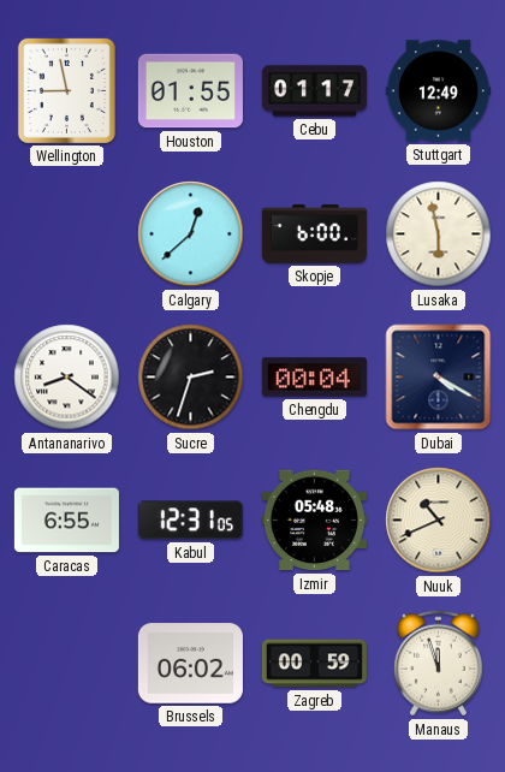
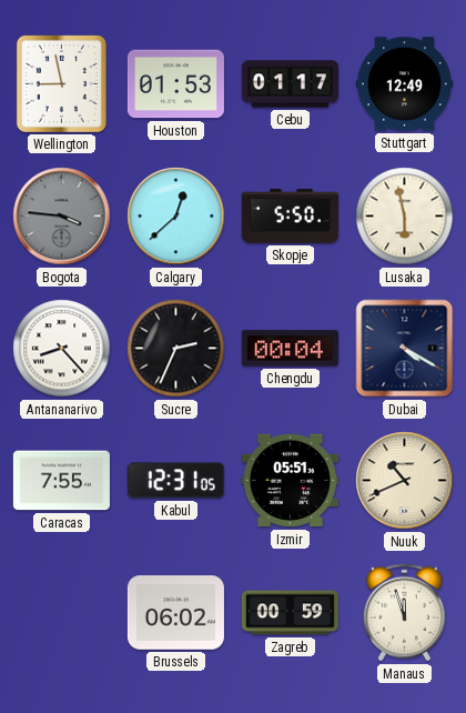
Houston: 01:55 -> 01:53
Bogota: none -> 3:46
Skopje: 6:00 -> 5:50
Antananarivo: 8:21 -> 8:23
Sucre: 2:33 -> 2:34
Caracas: 6:55 -> 7:55
Izmir: 05:48 -> 05:51
